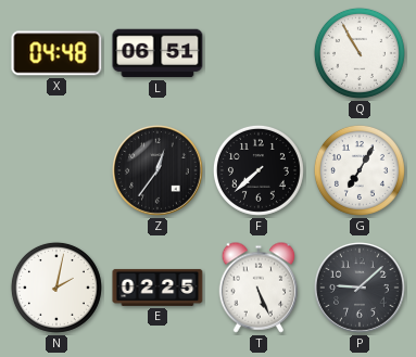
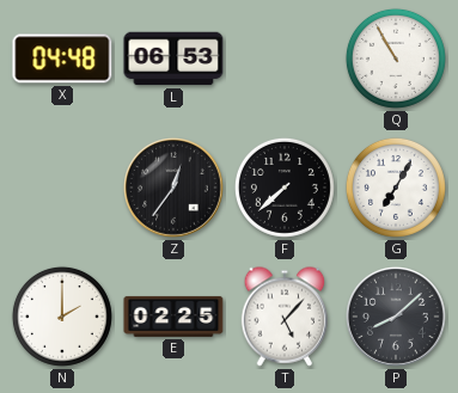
L: 06:51 -> 06:53
N: 2:02 -> 2:00
T: 5:26 -> 5:07
P: 9:08 -> 8:08
